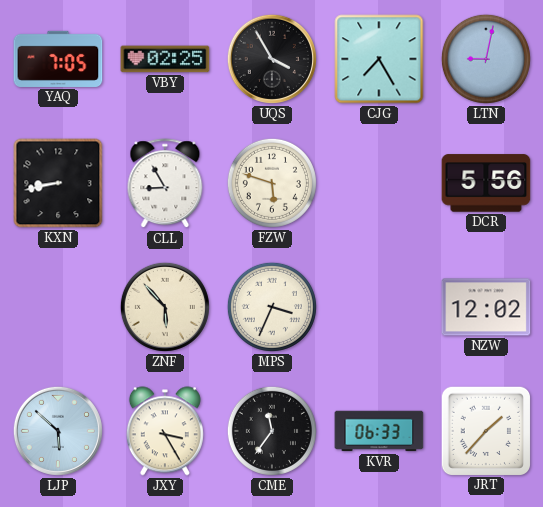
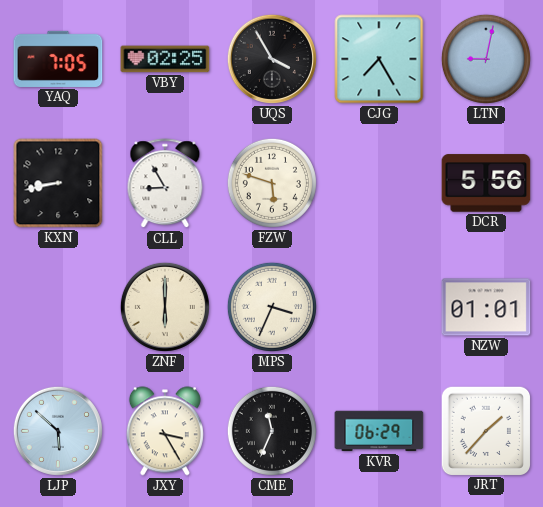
ZNF: 5:53 -> 6:00
NZW: 12:02 -> 01:01
CME: 11:36 -> 11:34
KVR: 06:33 -> 06:29
